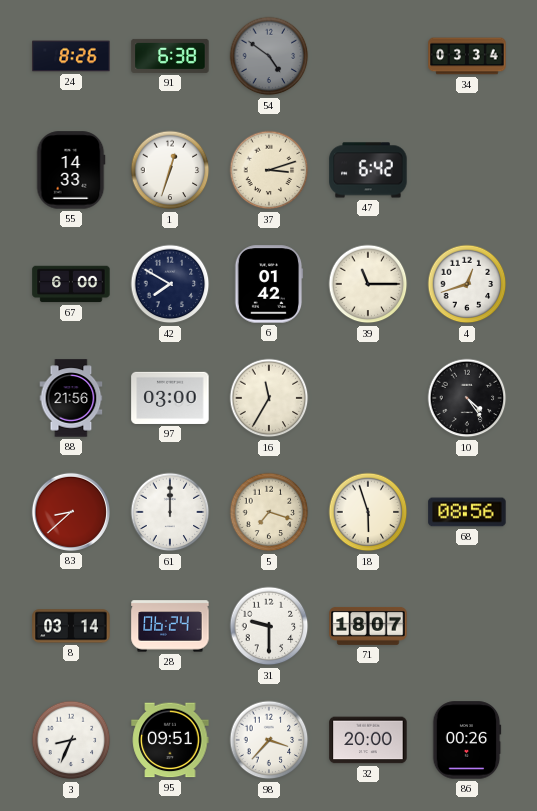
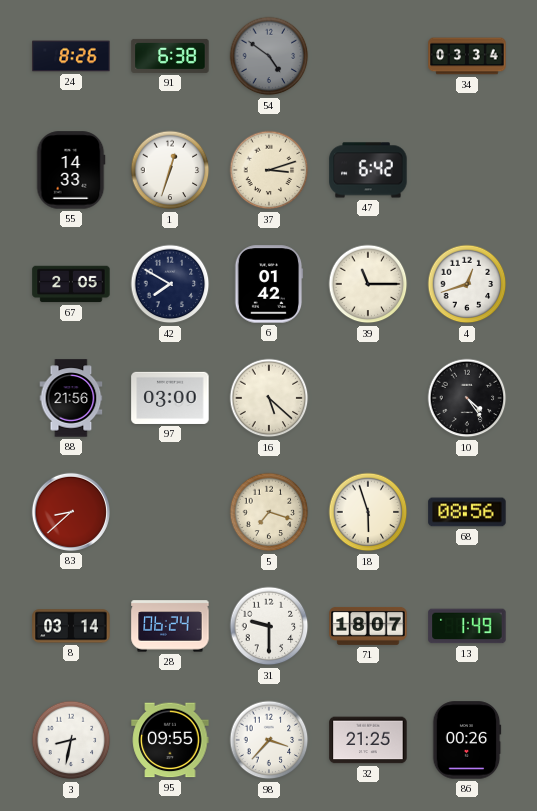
67: 6:00 -> 2:05
16: 11:35 -> 5:22
61: 12:00 -> none
13: none -> 1:49
3: 8:34 -> 8:32
95: 09:51 -> 09:55
32: 20:00 -> 21:25
